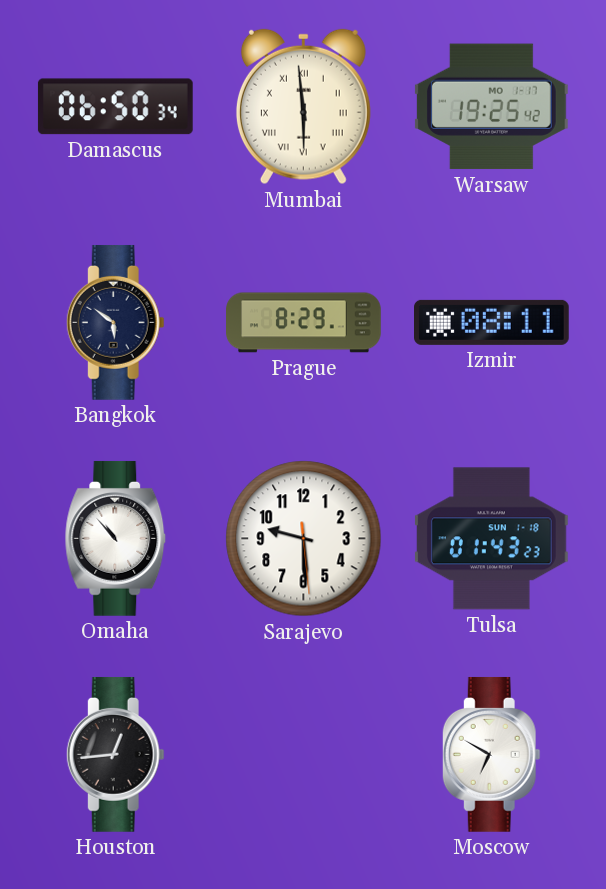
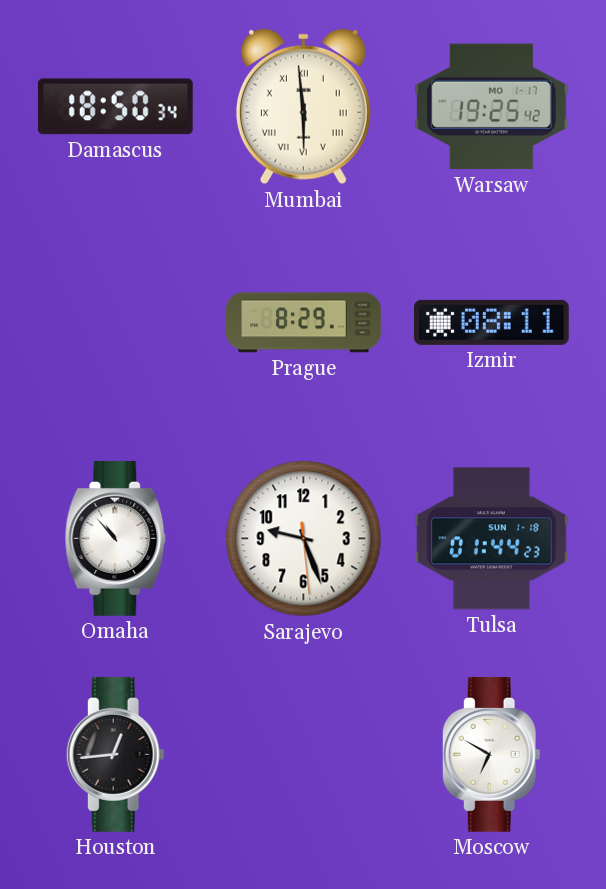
Damascus: 06:50 -> 18:50
Bangkok: 5:51 -> none
Sarajevo: 9:29 -> 9:26
Tulsa: 01:43 -> 01:44
